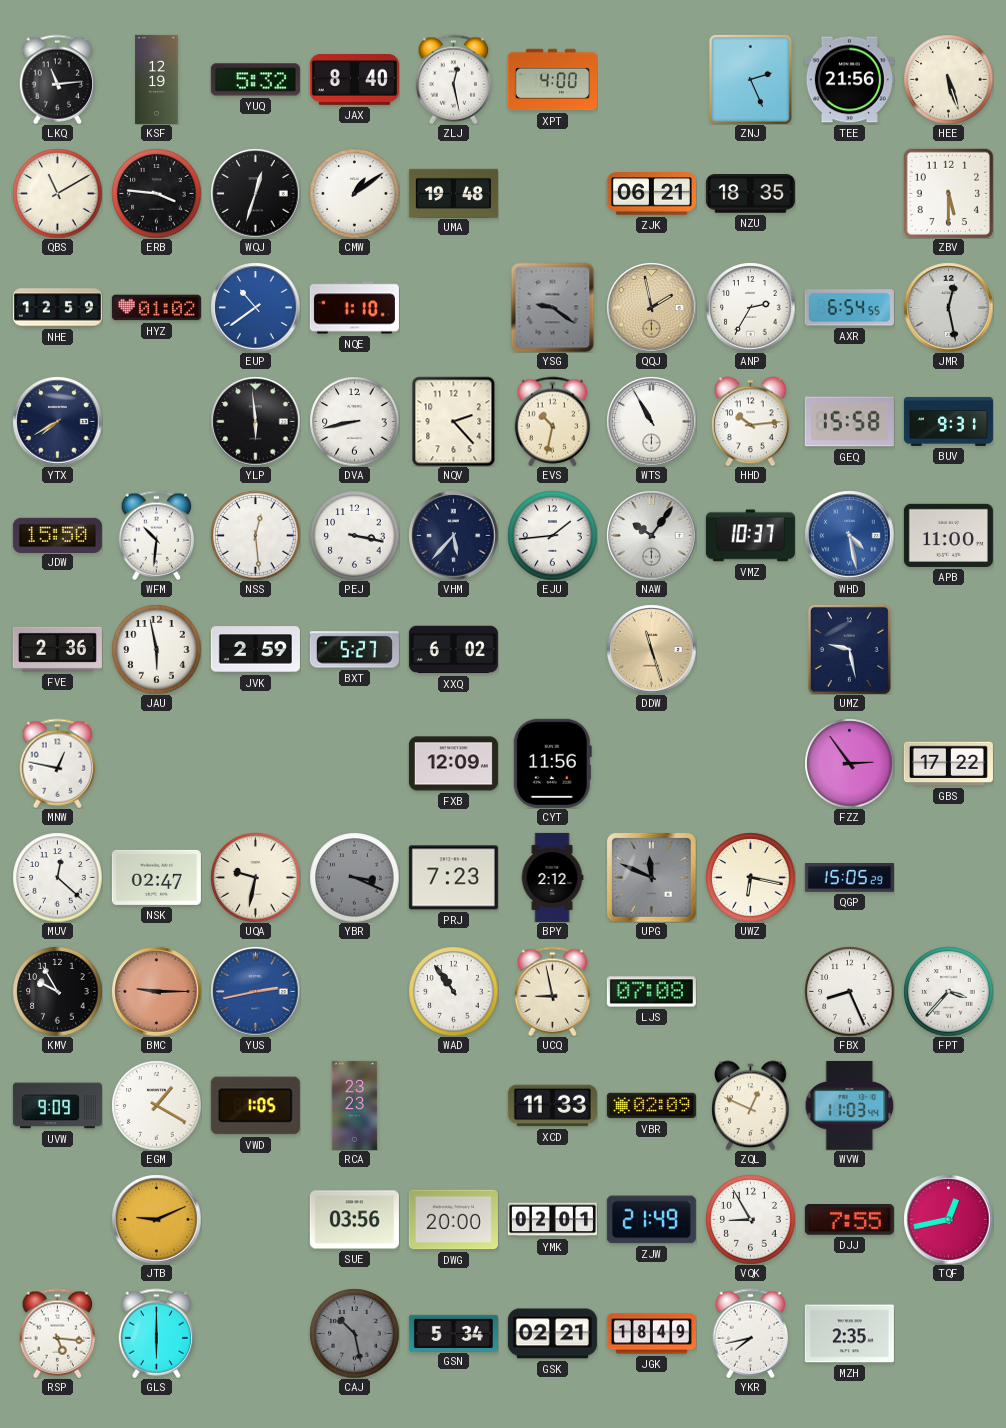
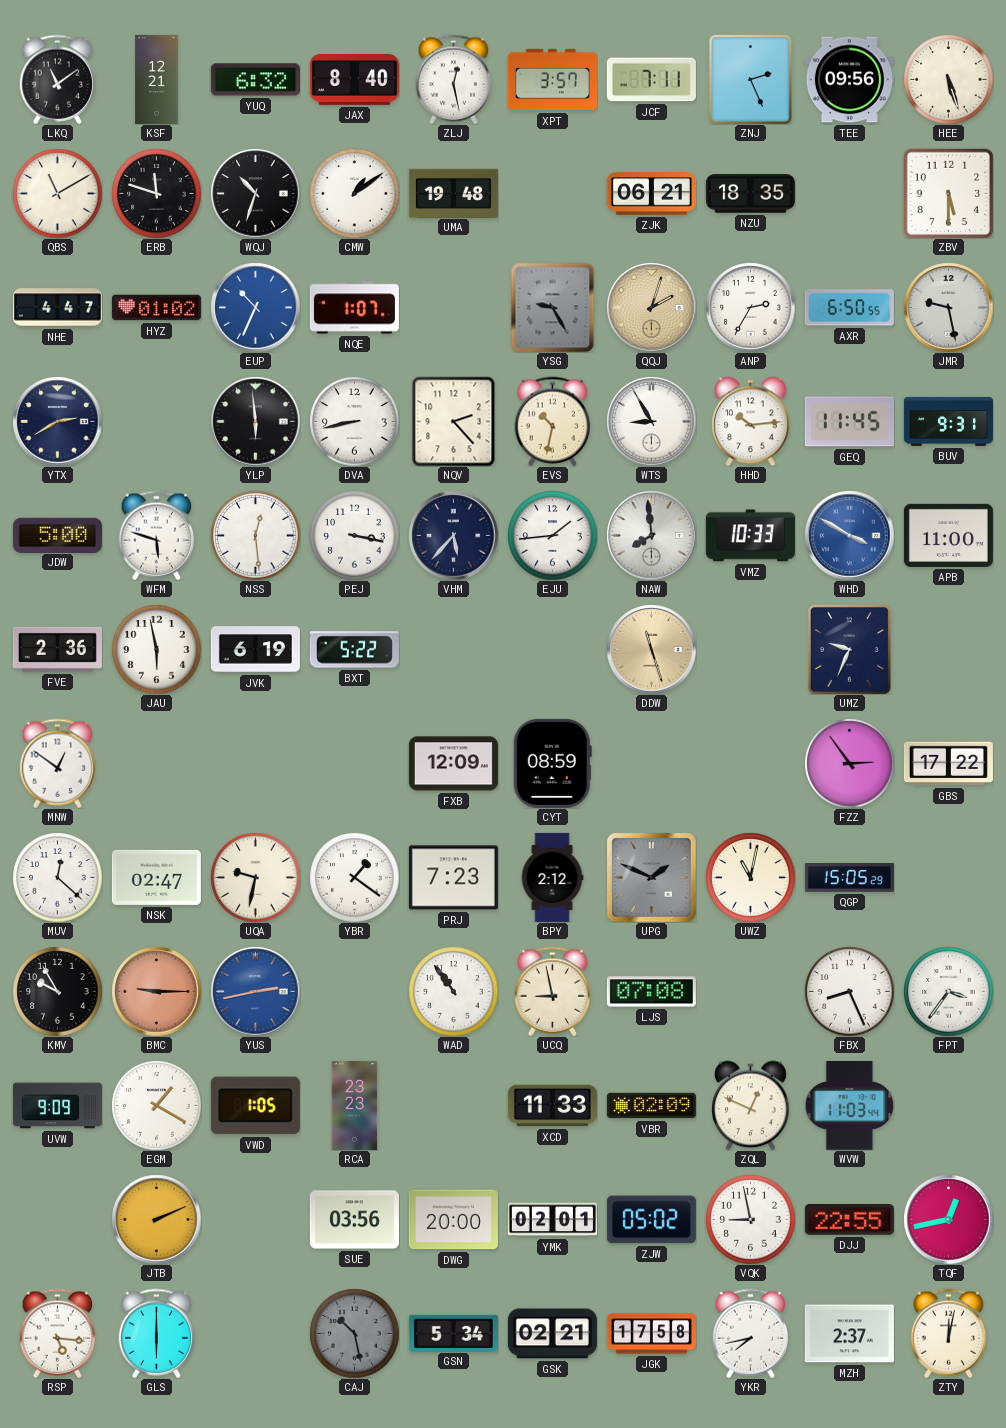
LKQ: 11:14 -> 11:09
KSF: 12:19 -> 12:21
YUQ: 5:32 -> 6:32
XPT: 4:00 -> 3:57
JCF: none -> 7:11
TEE: 21:56 -> 09:56
ERB: 3:46 -> 11:48
WQJ: 12:33 -> 10:33
NHE: 12:59 -> 4:47
EUP: 10:39 -> 10:34
NQE: 1:10 -> 1:07
YSG: 9:21 -> 9:25
QQJ: 1:58 -> 2:03
AXR: 6:54 -> 6:50
JMR: 12:28 -> 9:28
YTX: 7:40 -> 2:40
WTS: 10:55 -> 8:55
GEQ: 15:58 -> 11:45
JDW: 15:50 -> 5:00
WFM: 10:31 -> 5:48
NAW: 10:06 -> 7:59
VMZ: 10:37 -> 10:33
WHD: 4:28 -> 3:50
JVK: 2:59 -> 6:19
BXT: 5:27 -> 5:22
XXQ: 6:02 -> none
UMZ: 9:28 -> 9:34
MNW: 12:47 -> 12:51
CYT: 11:56 -> 08:59
YBR: 3:19 -> 1:21
YBR dial: grey -> white
UPG: 11:49 -> 1:49
UWZ: 6:17 -> 11:02
FPT: 3:37 -> 3:36
JTB: 9:11 -> 2:11
ZJW: 21:49 -> 05:02
VQK: 8:55 -> 8:58
DJJ: 7:55 -> 22:55
JGK: 18:49 -> 17:58
MZH: 2:35 -> 2:37
ZTY: none -> 12:02
